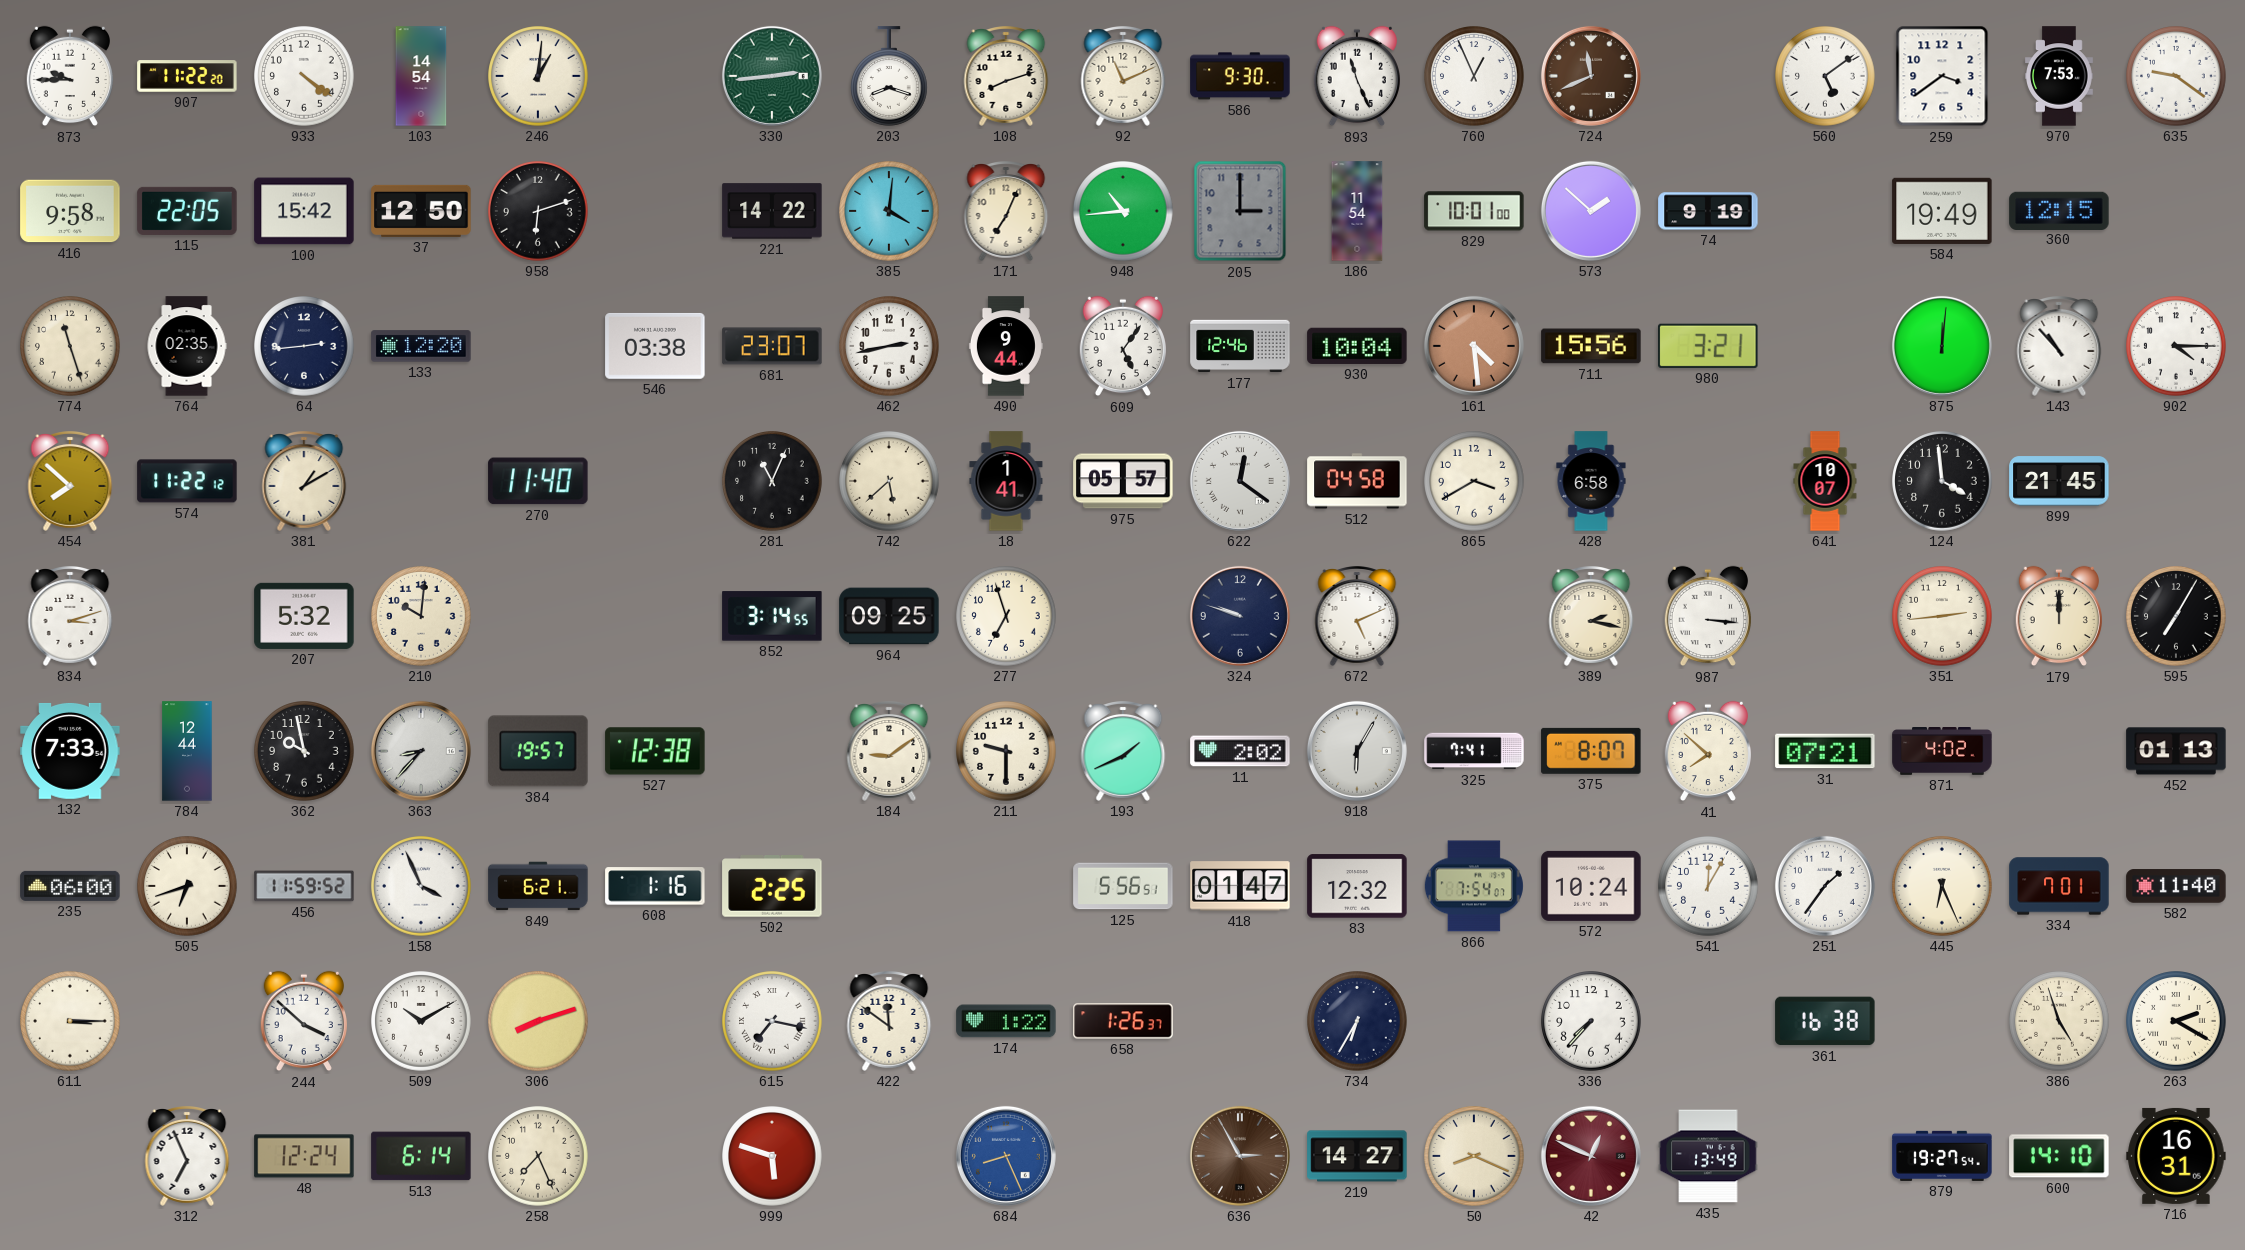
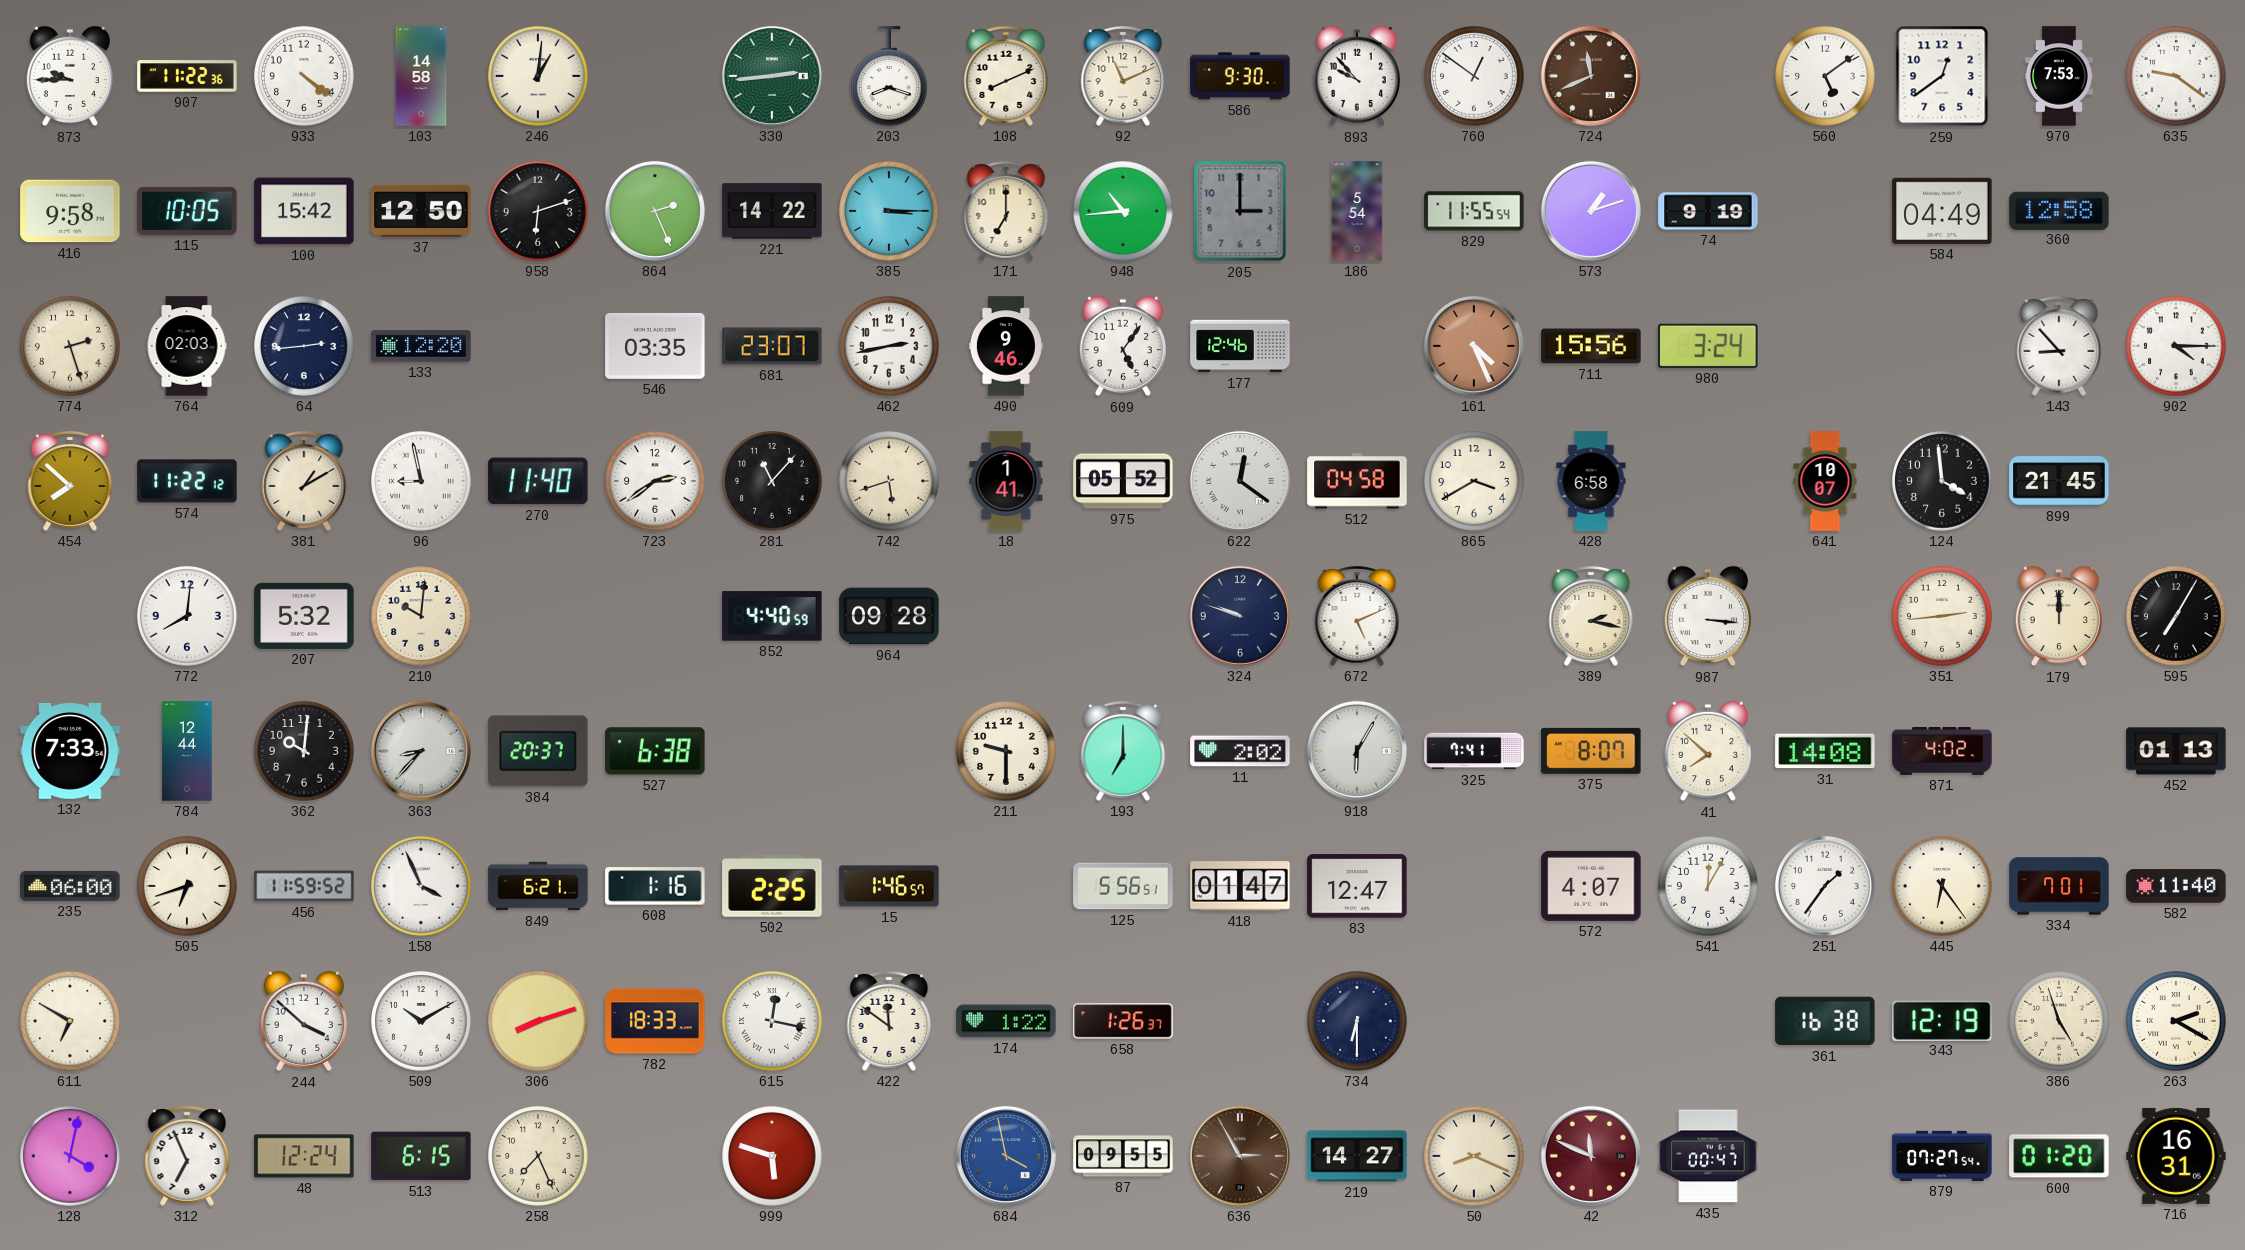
907: 11:22:20 -> 11:22:36
103: 14:54 -> 14:58
108: 8:12 -> 8:11
893: 11:26 -> 9:53
760: 12:56 -> 12:51
259: 3:39 -> 12:39
115: 22:05 -> 10:05
864: none -> 2:26
385: 4:01 -> 3:15
171: 7:04 -> 7:00
186: 11:54 -> 5:54
829: 10:01 -> 11:55
573: 1:52 -> 1:12
584: 19:49 -> 04:49
360: 12:15 -> 12:58
774: 11:27 -> 2:27
764: 02:35 -> 02:03
546: 03:38 -> 03:35
490: 9:44 -> 9:46
930: 10:04 -> none
161: 4:29 -> 4:26
980: 3:21 -> 3:24
875: 12:01 -> none
143: 10:53 -> 8:53
96: none -> 8:58
723: none -> 2:39
281: 11:04 -> 11:07
742: 5:38 -> 5:42
975: 05:57 -> 05:52
834: 3:12 -> none
772: none -> 8:01
852: 3:14 -> 4:40
964: 09:25 -> 09:28
277: 6:57 -> none
362: 9:58 -> 10:01
384: 19:57 -> 20:37
527: 12:38 -> 6:38
184: 9:09 -> none
193: 1:41 -> 7:00
31: 07:21 -> 14:08
15: none -> 1:46
83: 12:32 -> 12:47
866: 7:54 -> none
572: 10:24 -> 4:07
445: 6:26 -> 6:24
611: 3:15 -> 6:50
782: none -> 18:33
615: 7:17 -> 12:17
734: 6:35 -> 6:30
336: 7:37 -> none
343: none -> 12:19
128: none -> 4:02
513: 6:14 -> 6:15
684: 8:26 -> 3:58
87: none -> 09:55
42: 12:49 -> 11:49
435: 13:49 -> 00:47
879: 19:27 -> 07:27
600: 14:10 -> 01:20
